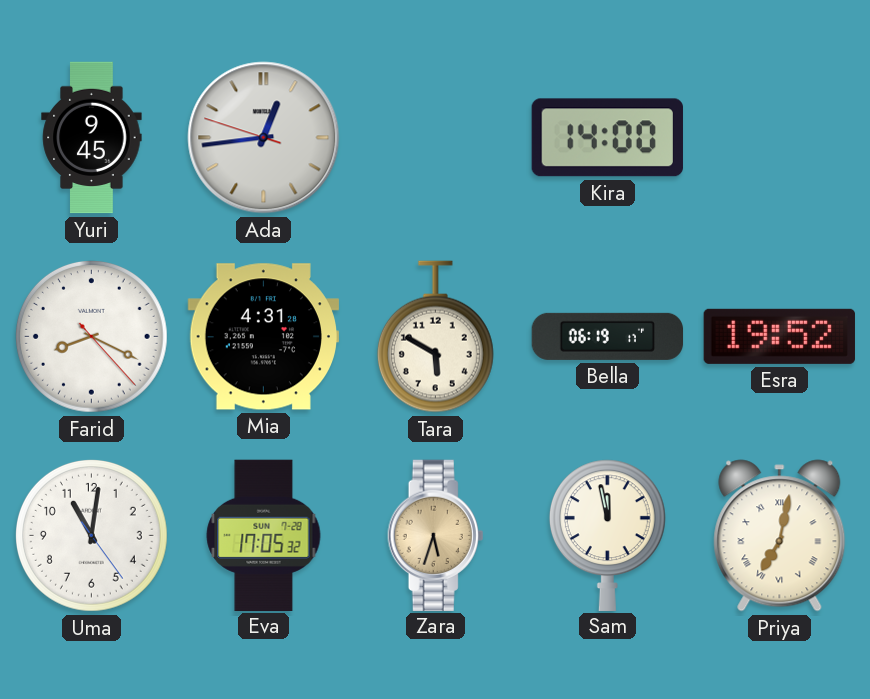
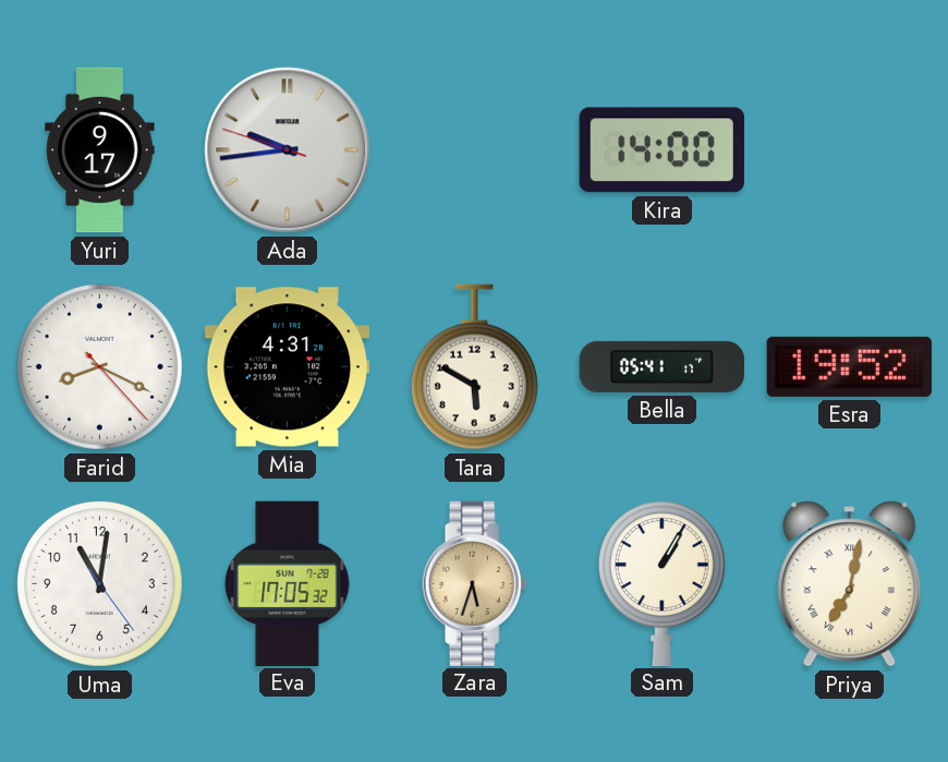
Yuri: 9:45 -> 9:17
Ada: 12:43 -> 9:43
Bella: 06:19 -> 05:41
Sam: 11:58 -> 1:05
